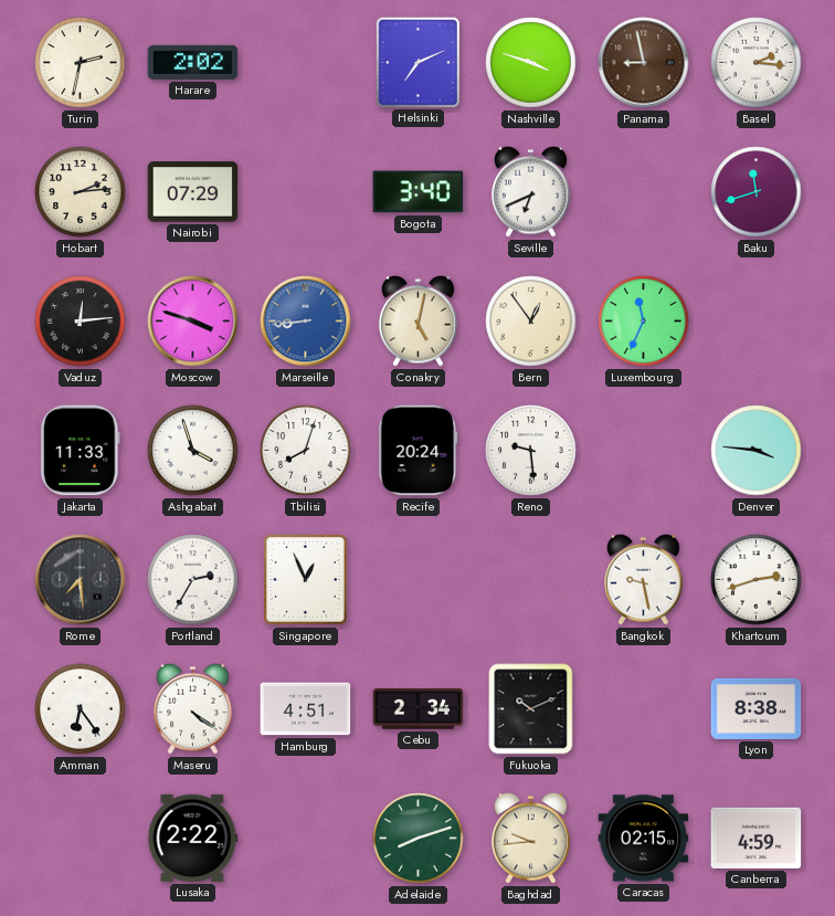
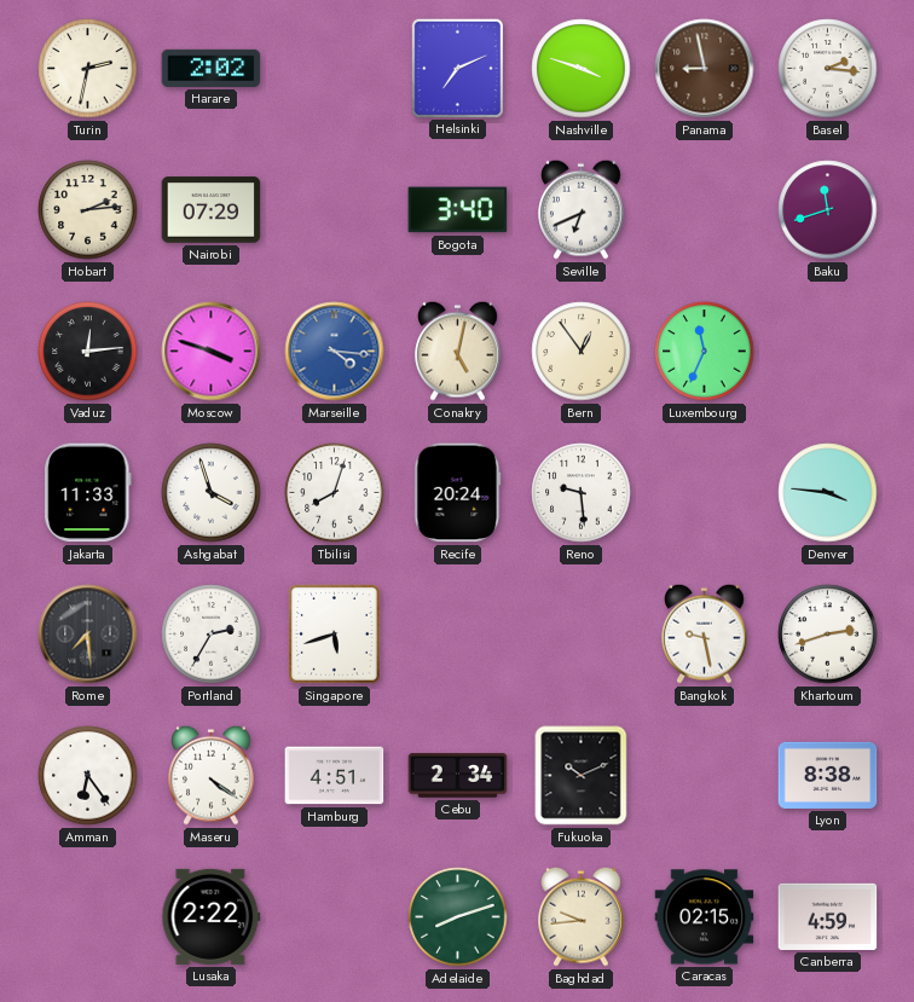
Marseille: 8:44 -> 4:16
Singapore: 12:56 -> 5:42
